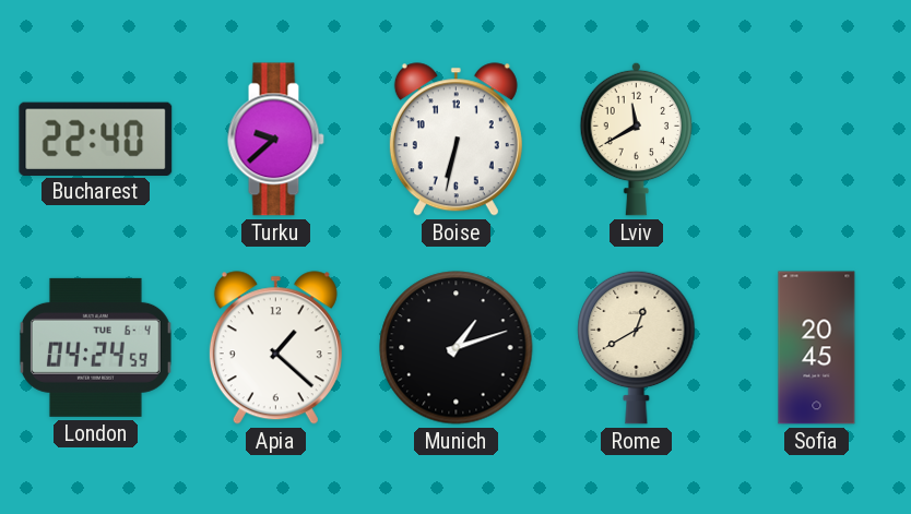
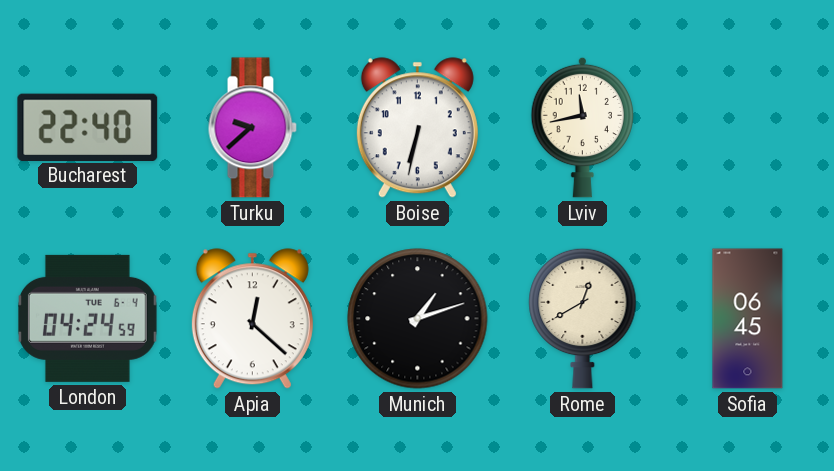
Lviv: 11:40 -> 11:43
Apia: 1:22 -> 12:22
Sofia: 20:45 -> 06:45
